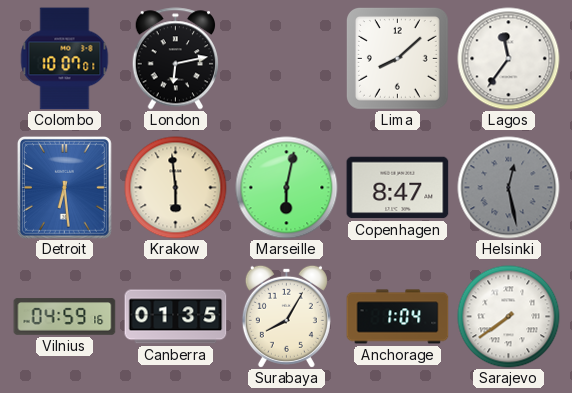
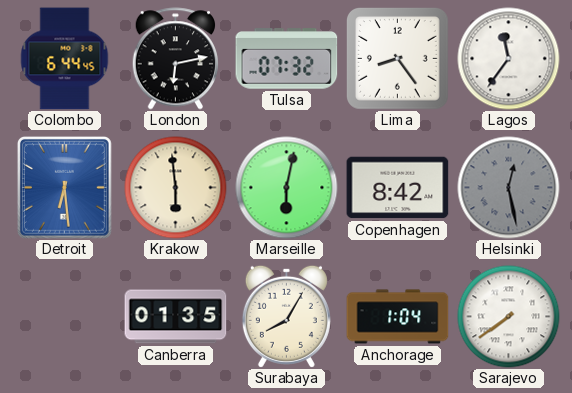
Colombo: 10:07 -> 6:44
Tulsa: none -> 07:32
Lima: 8:08 -> 8:24
Copenhagen: 8:47 -> 8:42
Vilnius: 04:59 -> none
